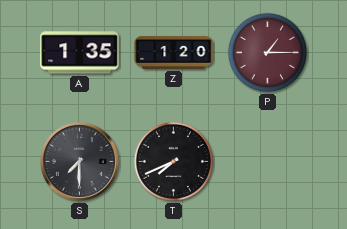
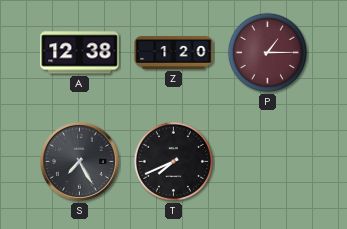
A: 1:35 -> 12:38
S: 7:30 -> 7:25
